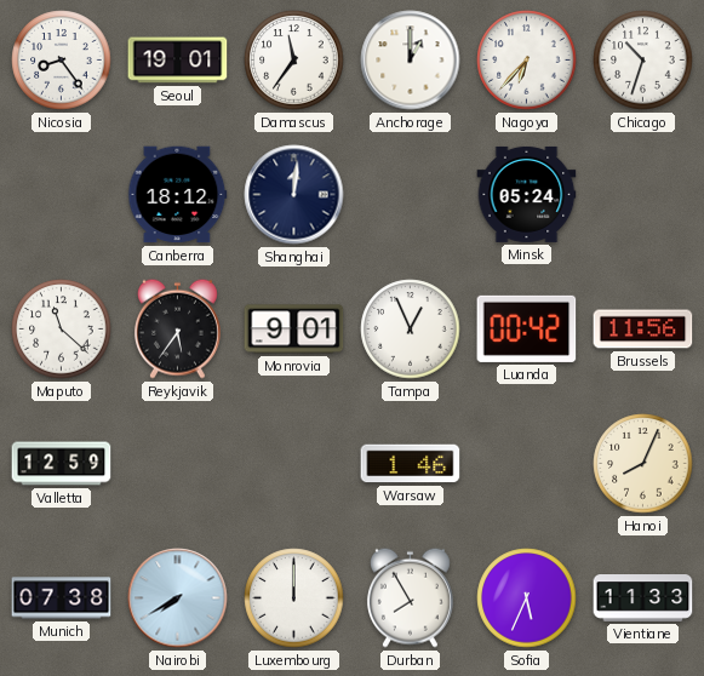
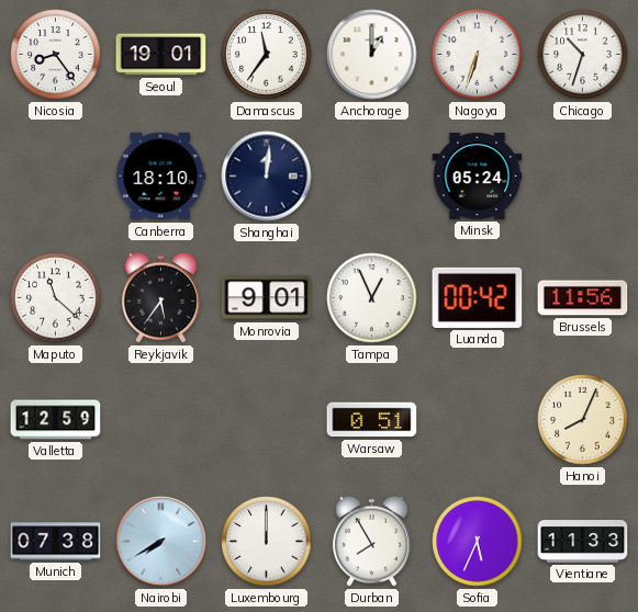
Nagoya: 6:37 -> 6:33
Canberra: 18:12 -> 18:10
Warsaw: 1:46 -> 0:51
